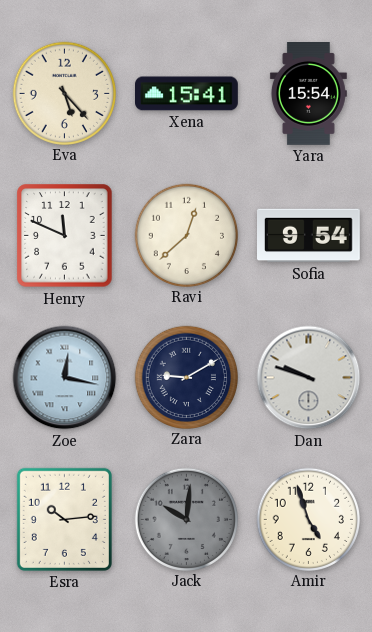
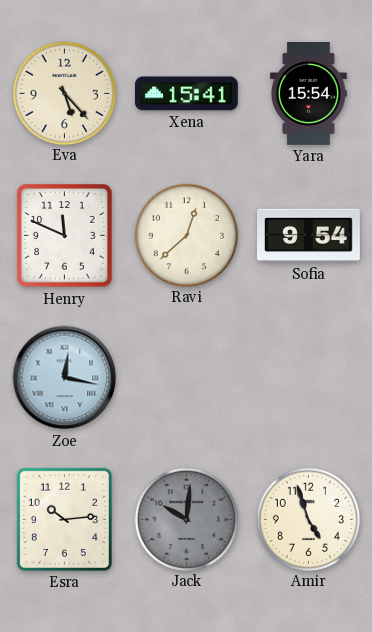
Zara: 9:10 -> none
Dan: 9:48 -> none
